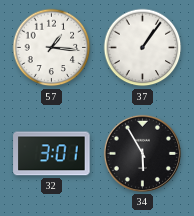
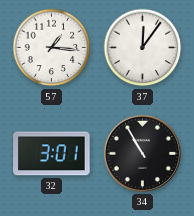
37: 1:06 -> 12:06
34: 5:55 -> 10:55
